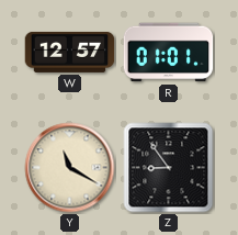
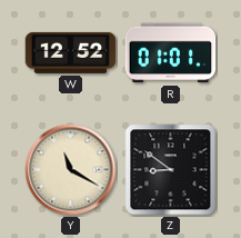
W: 12:57 -> 12:52
Z: 8:54 -> 8:51
